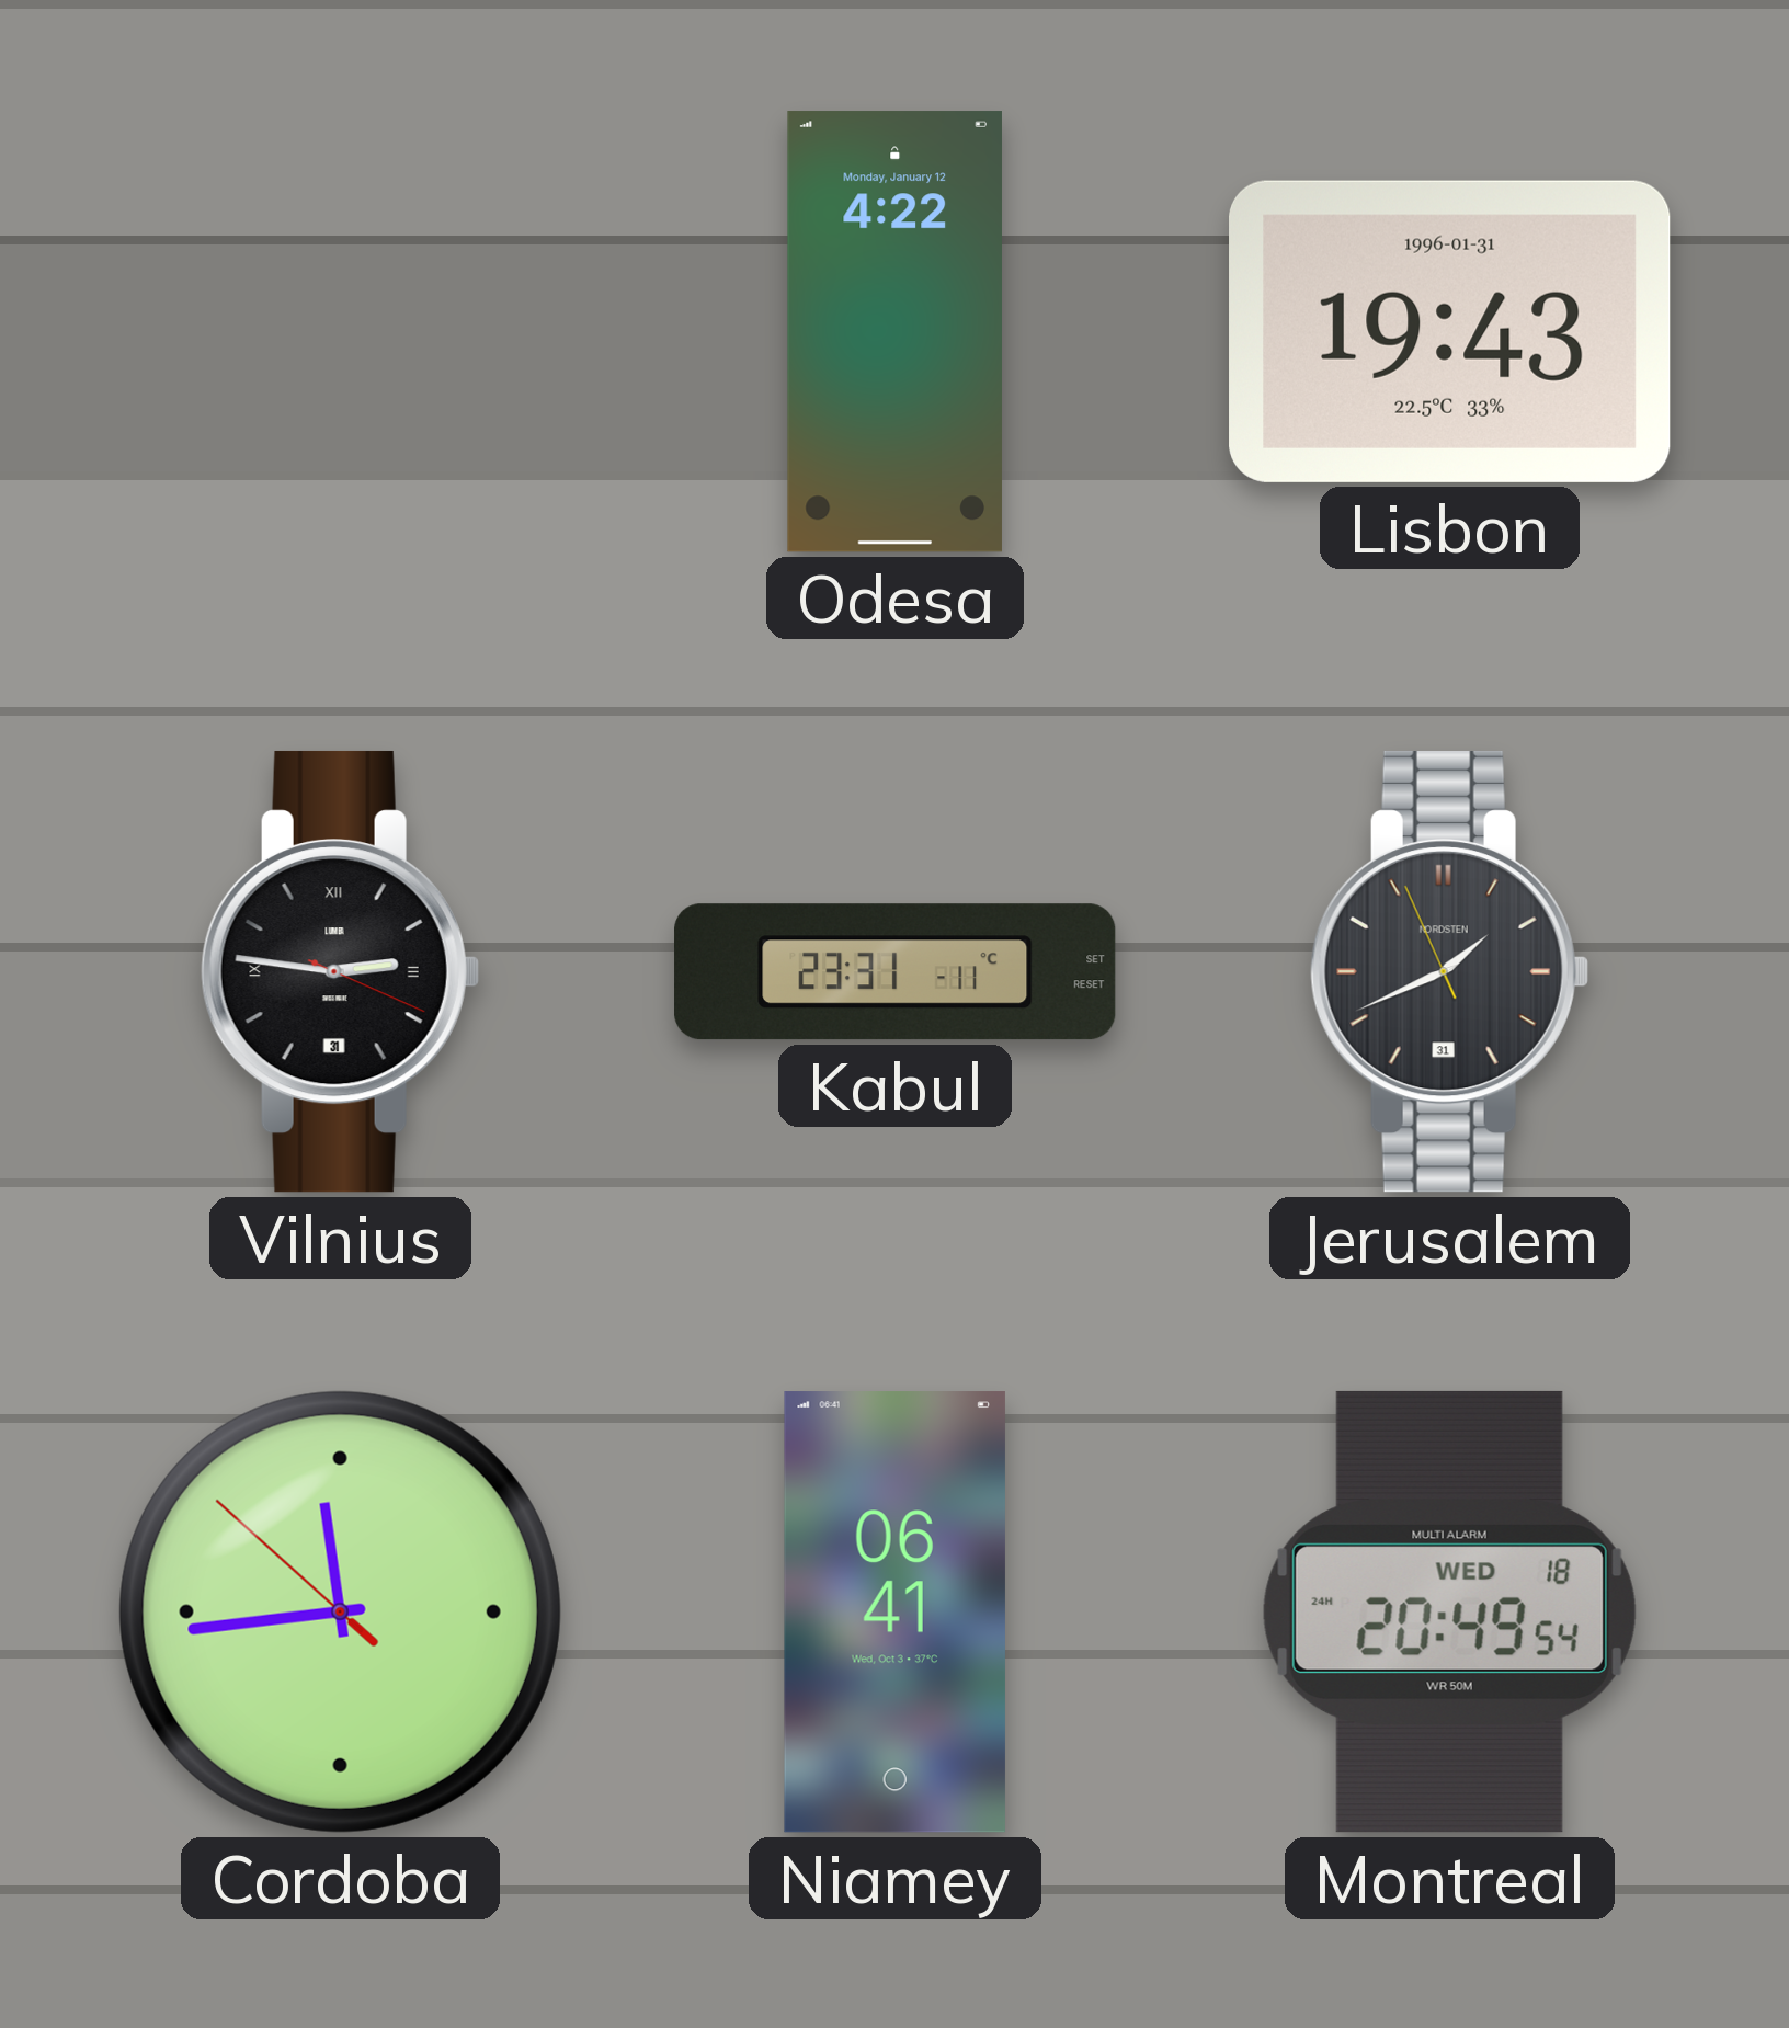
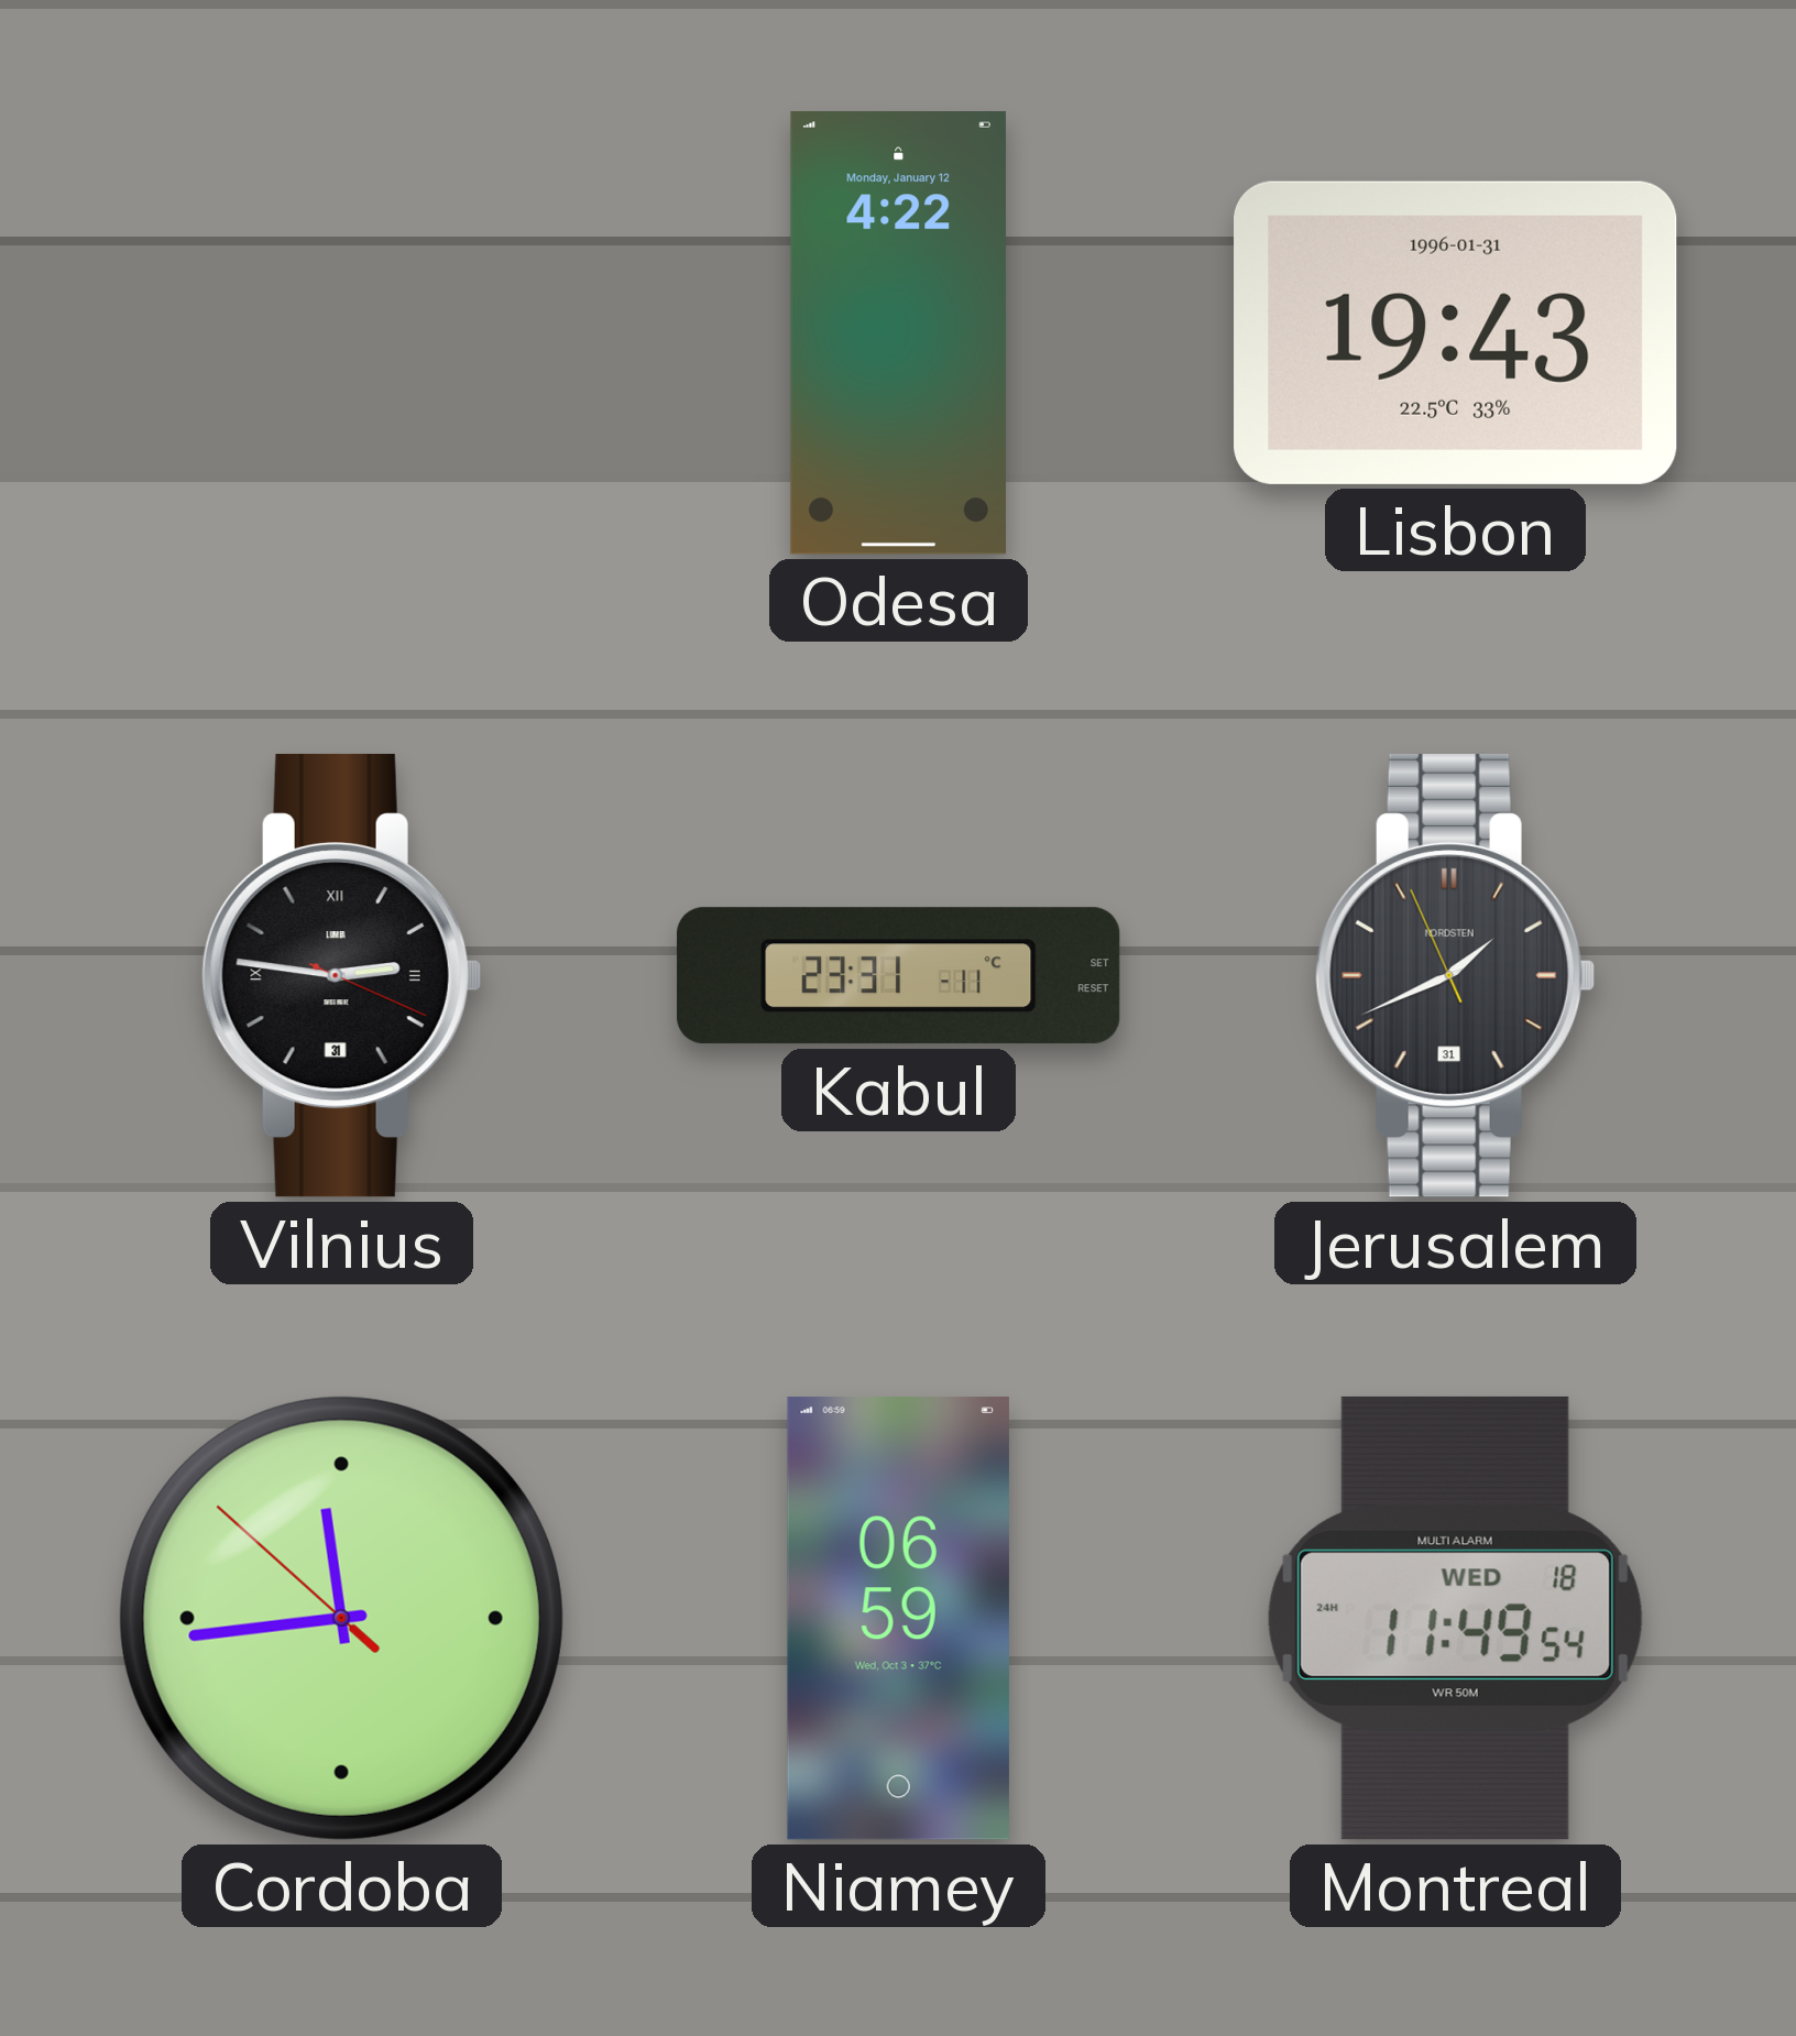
Niamey: 06:41 -> 06:59
Montreal: 20:49 -> 11:49
